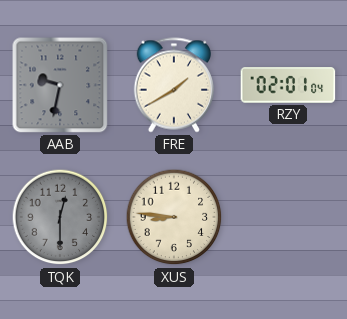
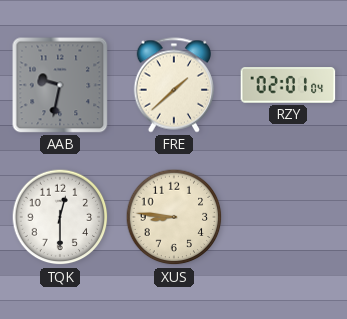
FRE: 1:40 -> 1:38
TQK dial: grey -> white
